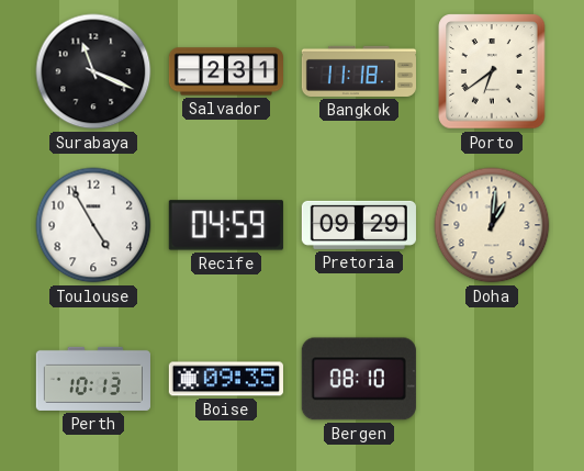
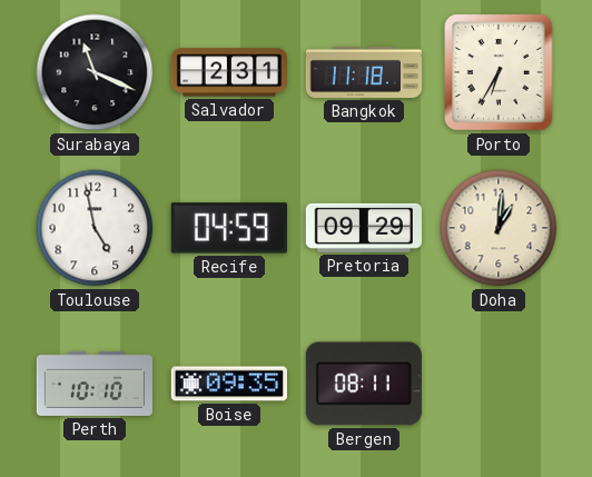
Porto: 6:39 -> 6:35
Toulouse: 4:55 -> 4:58
Perth: 10:13 -> 10:10
Bergen: 08:10 -> 08:11
